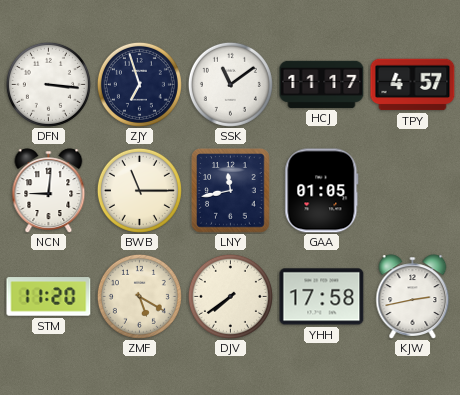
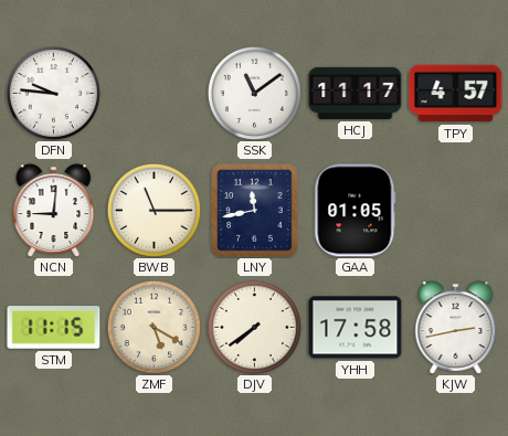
DFN: 3:16 -> 9:46
ZJY: 6:57 -> none
STM: 11:20 -> 11:15
